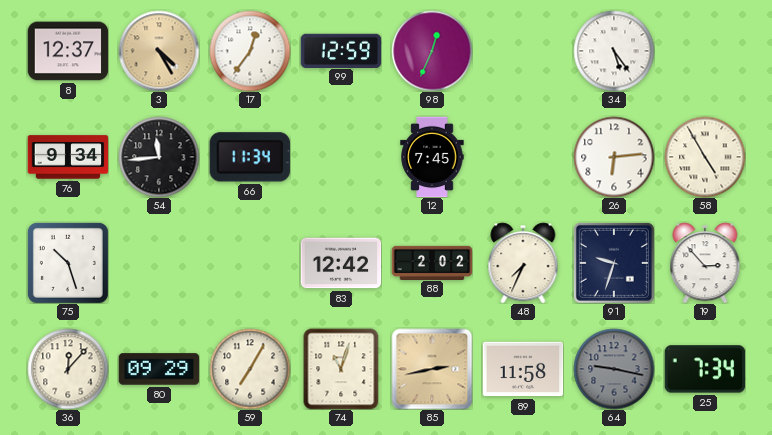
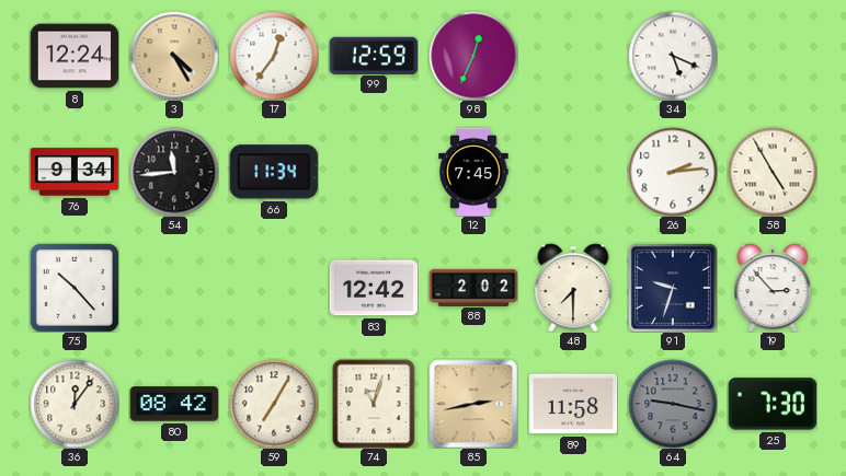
8: 12:37 -> 12:24
34: 5:24 -> 5:19
26: 6:14 -> 2:14
75: 10:27 -> 10:23
48: 7:34 -> 7:30
36: 12:07 -> 12:06
80: 09:29 -> 08:42
25: 7:34 -> 7:30
